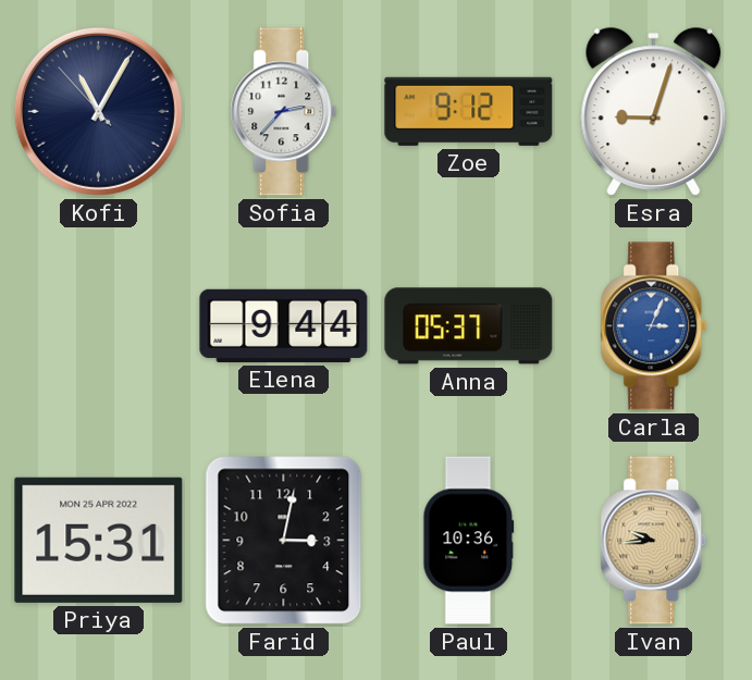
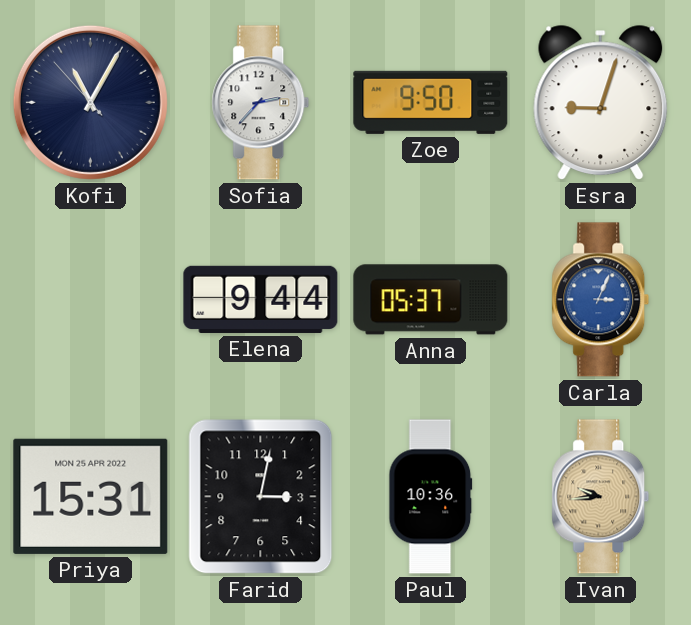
Zoe: 9:12 -> 9:50
